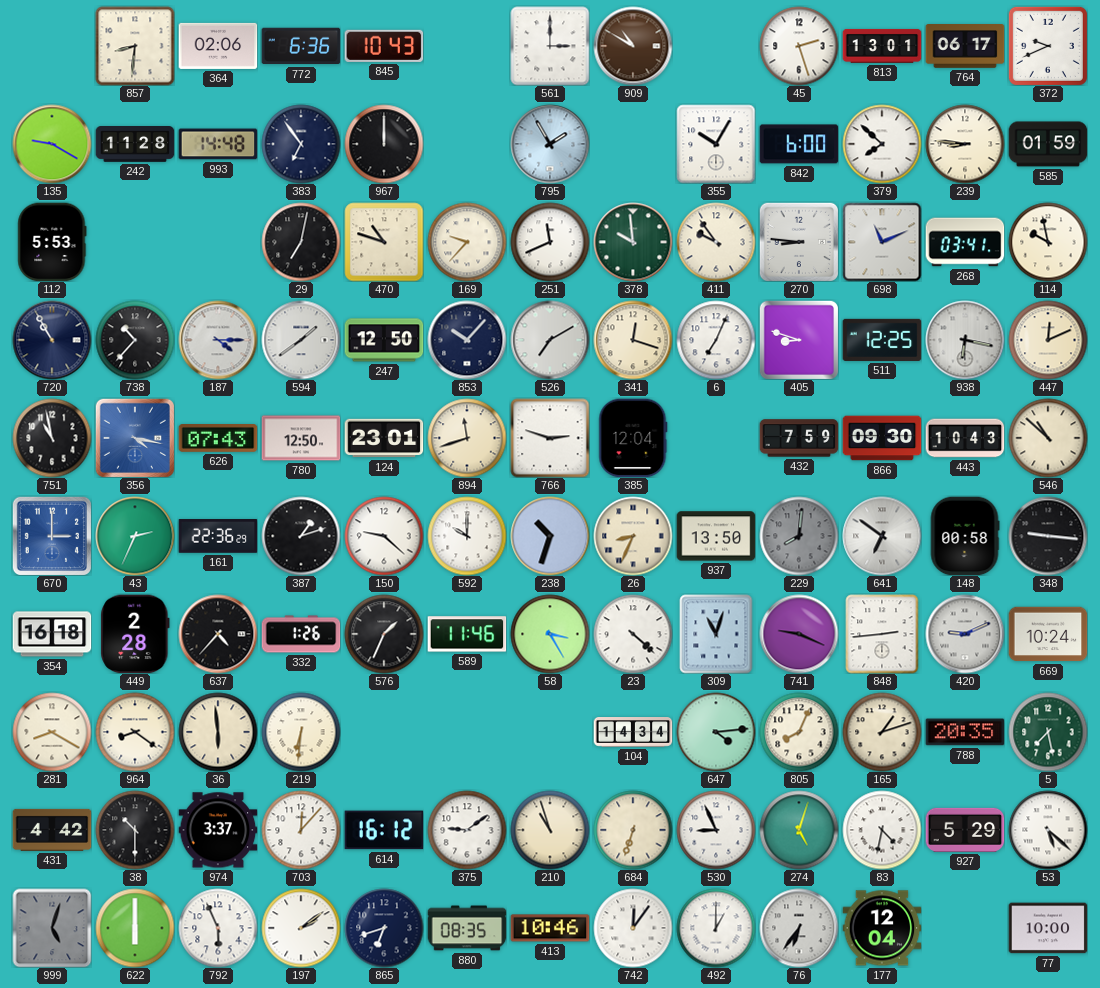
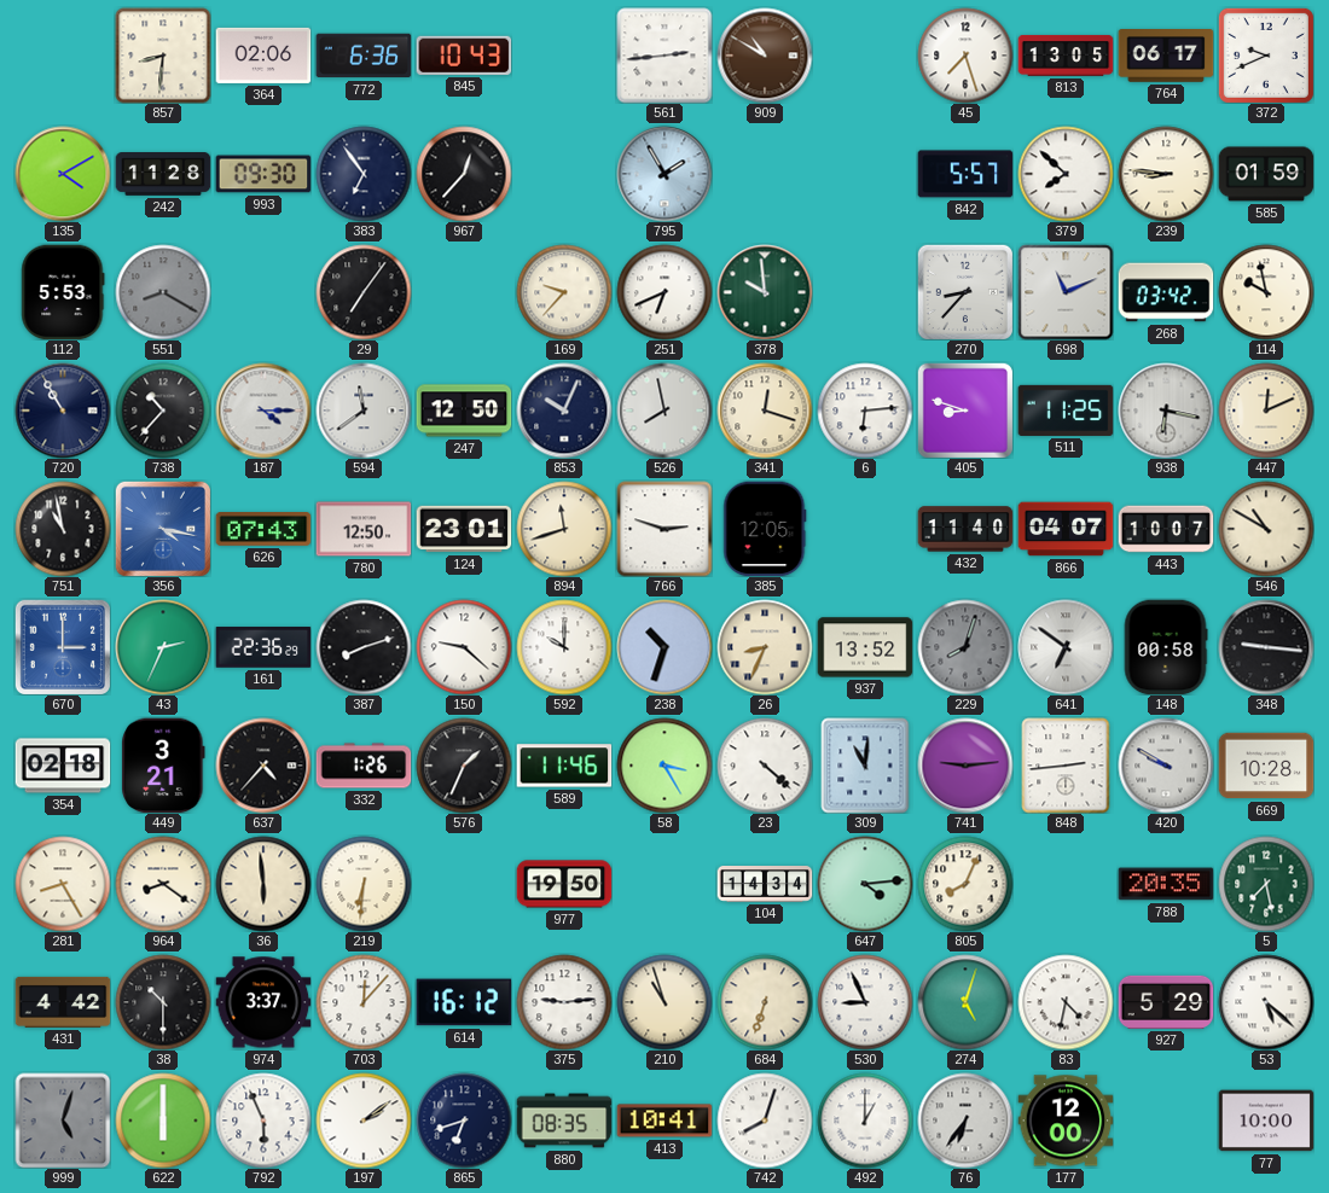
561: 3:00 -> 2:44
45: 2:27 -> 7:27
813: 13:01 -> 13:05
135: 9:20 -> 4:10
993: 14:48 -> 09:30
967: 12:00 -> 12:37
355: 10:05 -> none
842: 6:00 -> 5:57
551: none -> 8:20
29: 7:02 -> 7:06
470: 10:48 -> none
251: 11:41 -> 6:41
411: 9:54 -> none
270: 8:46 -> 8:37
268: 03:41 -> 03:42
594: 1:39 -> 11:39
853: 10:07 -> 10:04
526: 7:10 -> 7:58
6: 7:04 -> 6:14
511: 12:25 -> 11:25
385: 12:04 -> 12:05
432: 7:59 -> 11:40
866: 09:30 -> 04:07
443: 10:43 -> 10:07
546: 10:52 -> 10:50
387: 1:12 -> 8:12
937: 13:50 -> 13:52
229: 8:01 -> 8:03
354: 16:18 -> 02:18
449: 2:28 -> 3:21
309: 11:03 -> 11:01
741: 9:19 -> 9:14
420: 9:11 -> 9:50
669: 10:24 -> 10:28
281: 8:20 -> 8:25
977: none -> 19:50
165: 1:12 -> none
375: 9:09 -> 9:14
413: 10:46 -> 10:41
742: 12:06 -> 8:03
177: 12:04 -> 12:00
